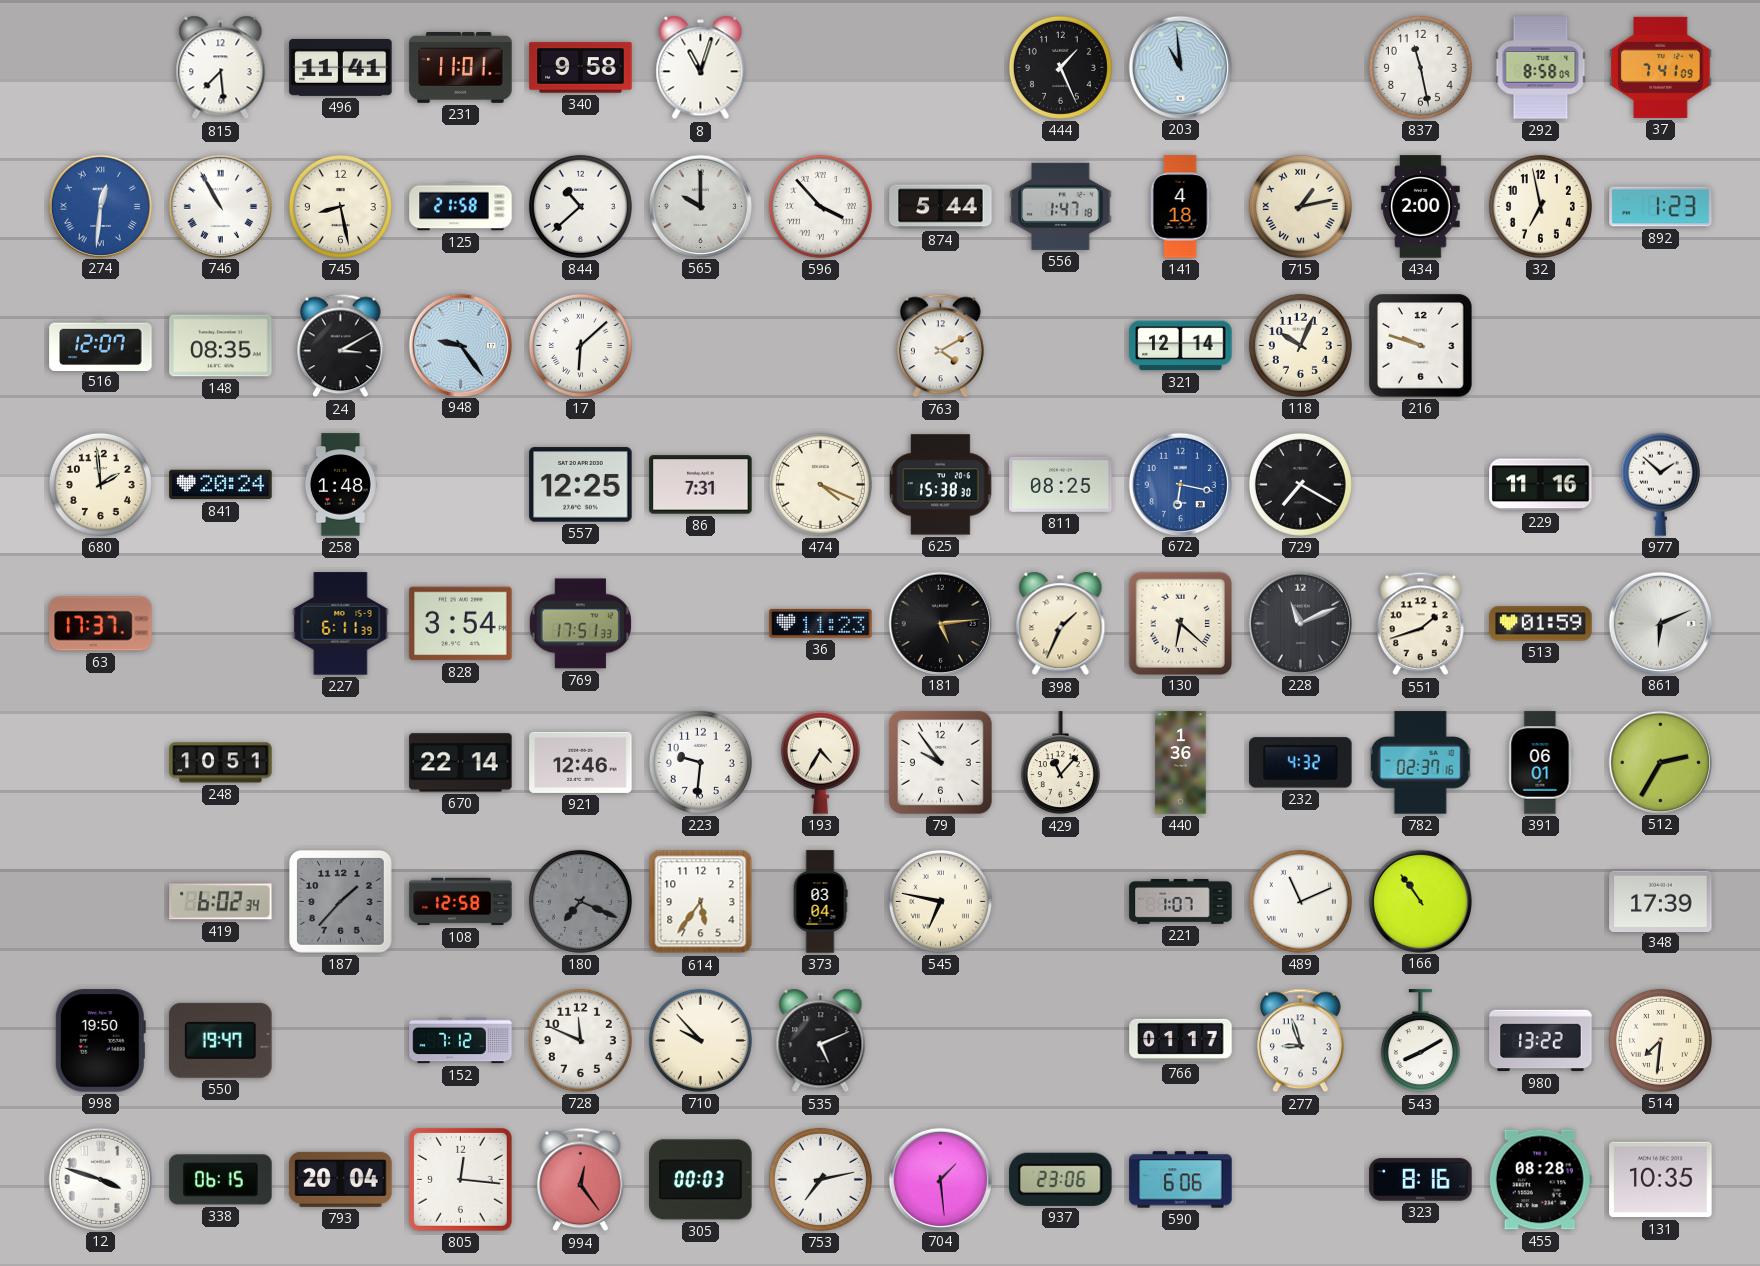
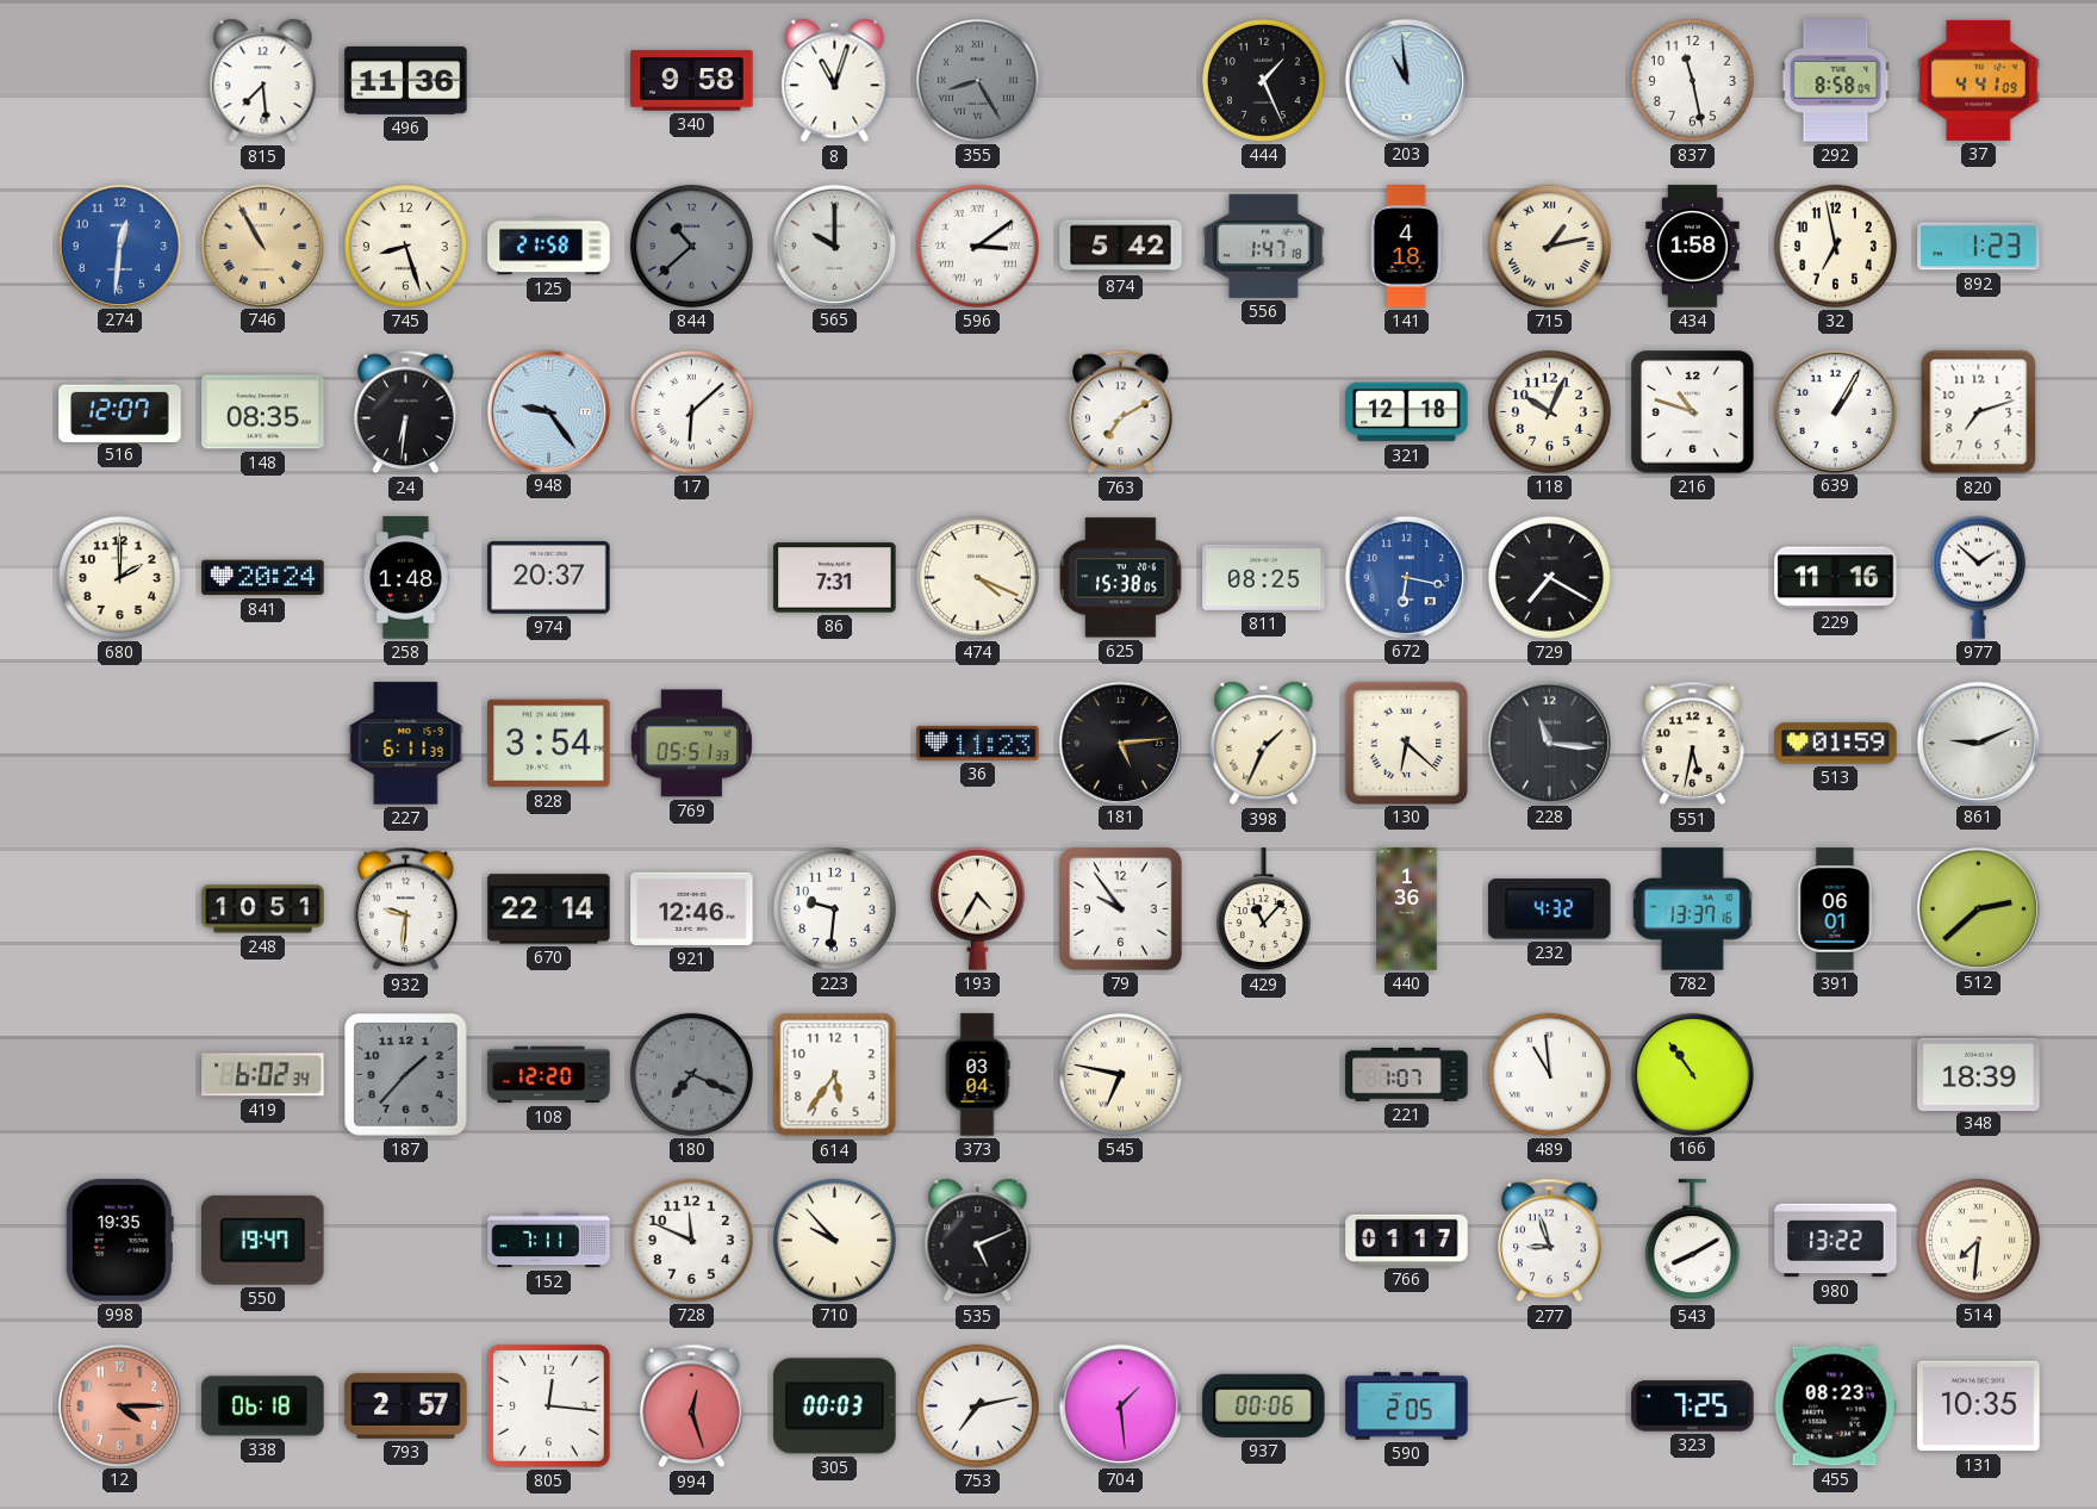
496: 11:41 -> 11:36
231: 11:01 -> none
355: none -> 8:25
37: 7:41 -> 4:41
274 numerals: Roman -> Arabic
746 dial: white -> champagne
745: 8:28 -> 8:27
844 dial: white -> grey
596: 3:53 -> 3:09
874: 5:44 -> 5:42
434: 2:00 -> 1:58
24: 3:10 -> 6:31
763: 4:10 -> 7:10
321: 12:14 -> 12:18
216: 9:48 -> 10:48
639: none -> 1:05
820: none -> 7:12
680: 1:59 -> 2:00
974: none -> 20:37
557: 12:25 -> none
625: 15:38:30 -> 15:38:05
63: 17:37 -> none
769: 17:51 -> 05:51
228: 11:11 -> 11:16
551: 1:42 -> 5:32
861: 6:11 -> 9:11
932: none -> 9:31
782: 02:37 -> 13:37
512: 2:35 -> 2:38
108: 12:58 -> 12:20
489: 11:11 -> 10:59
348: 17:39 -> 18:39
998: 19:50 -> 19:35
152: 7:12 -> 7:11
12: 3:48 -> 4:15
12 dial: white -> salmon
338: 06:15 -> 06:18
793: 20:04 -> 2:57
994: 12:24 -> 12:27
937: 23:06 -> 00:06
590: 6:06 -> 2:05
323: 8:16 -> 7:25
455: 08:28 -> 08:23
